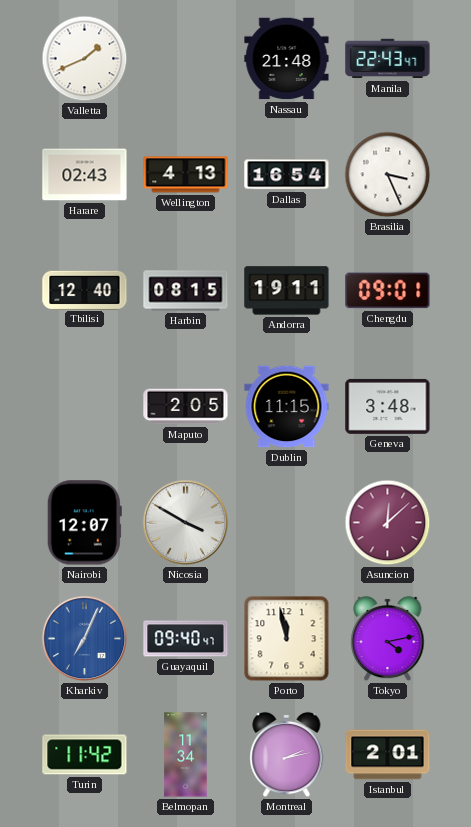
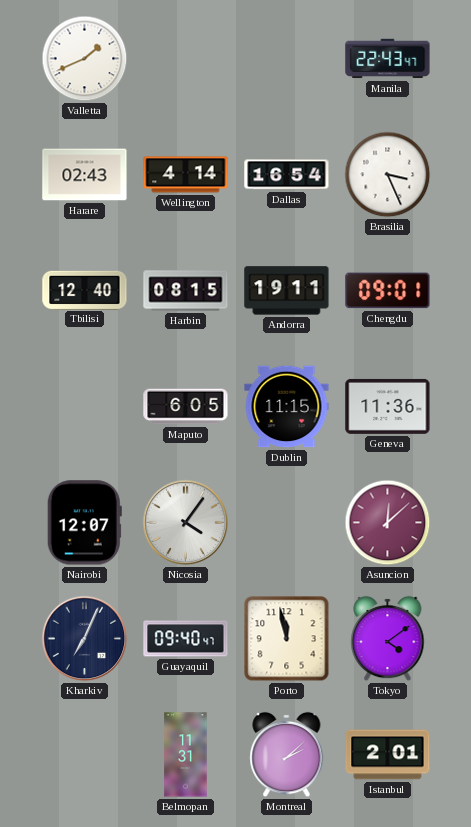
Nassau: 21:48 -> none
Wellington: 4:13 -> 4:14
Maputo: 2:05 -> 6:05
Geneva: 3:48 -> 11:36
Nicosia: 3:50 -> 4:06
Kharkiv dial: blue -> navy
Tokyo: 4:13 -> 4:09
Turin: 11:42 -> none
Belmopan: 11:34 -> 11:31
Montreal: 2:13 -> 2:08
